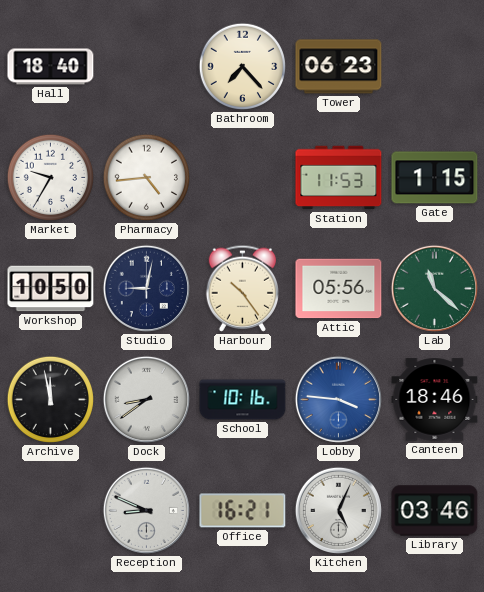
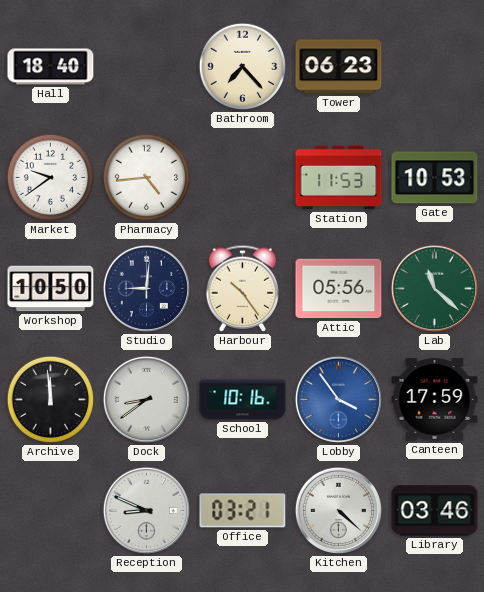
Market: 9:35 -> 9:39
Gate: 1:15 -> 10:53
Studio: 9:02 -> 9:01
Archive: 11:58 -> 11:59
Lobby: 3:46 -> 3:54
Canteen: 18:46 -> 17:59
Office: 16:21 -> 03:21
Kitchen: 5:04 -> 4:22
